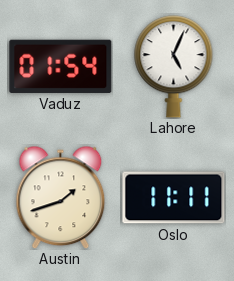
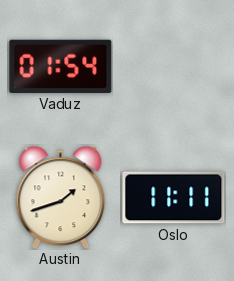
Lahore: 5:04 -> none
